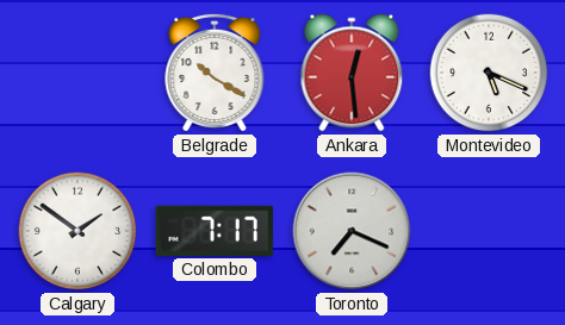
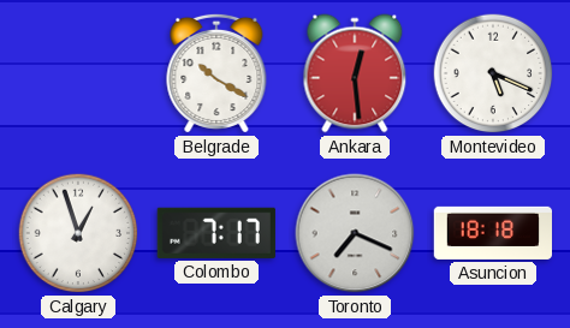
Calgary: 1:51 -> 12:57
Asuncion: none -> 18:18
